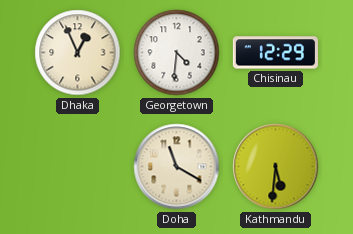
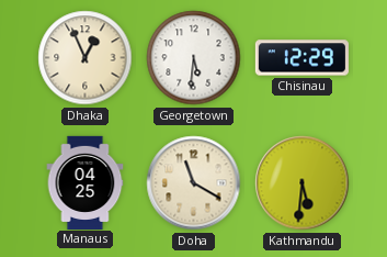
Georgetown: 4:31 -> 5:31
Manaus: none -> 04:25
